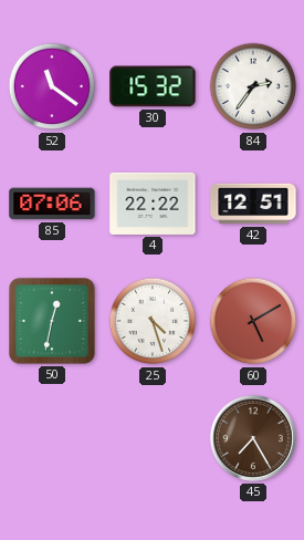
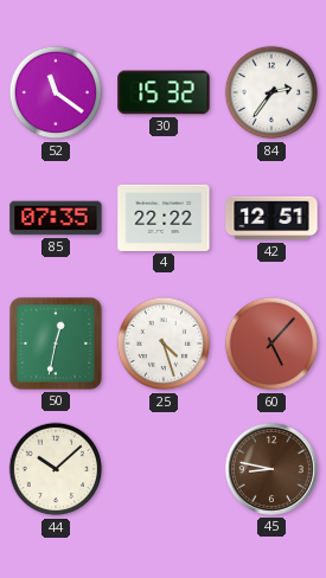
85: 07:06 -> 07:35
60: 5:10 -> 5:07
44: none -> 10:08
45: 7:25 -> 8:47
